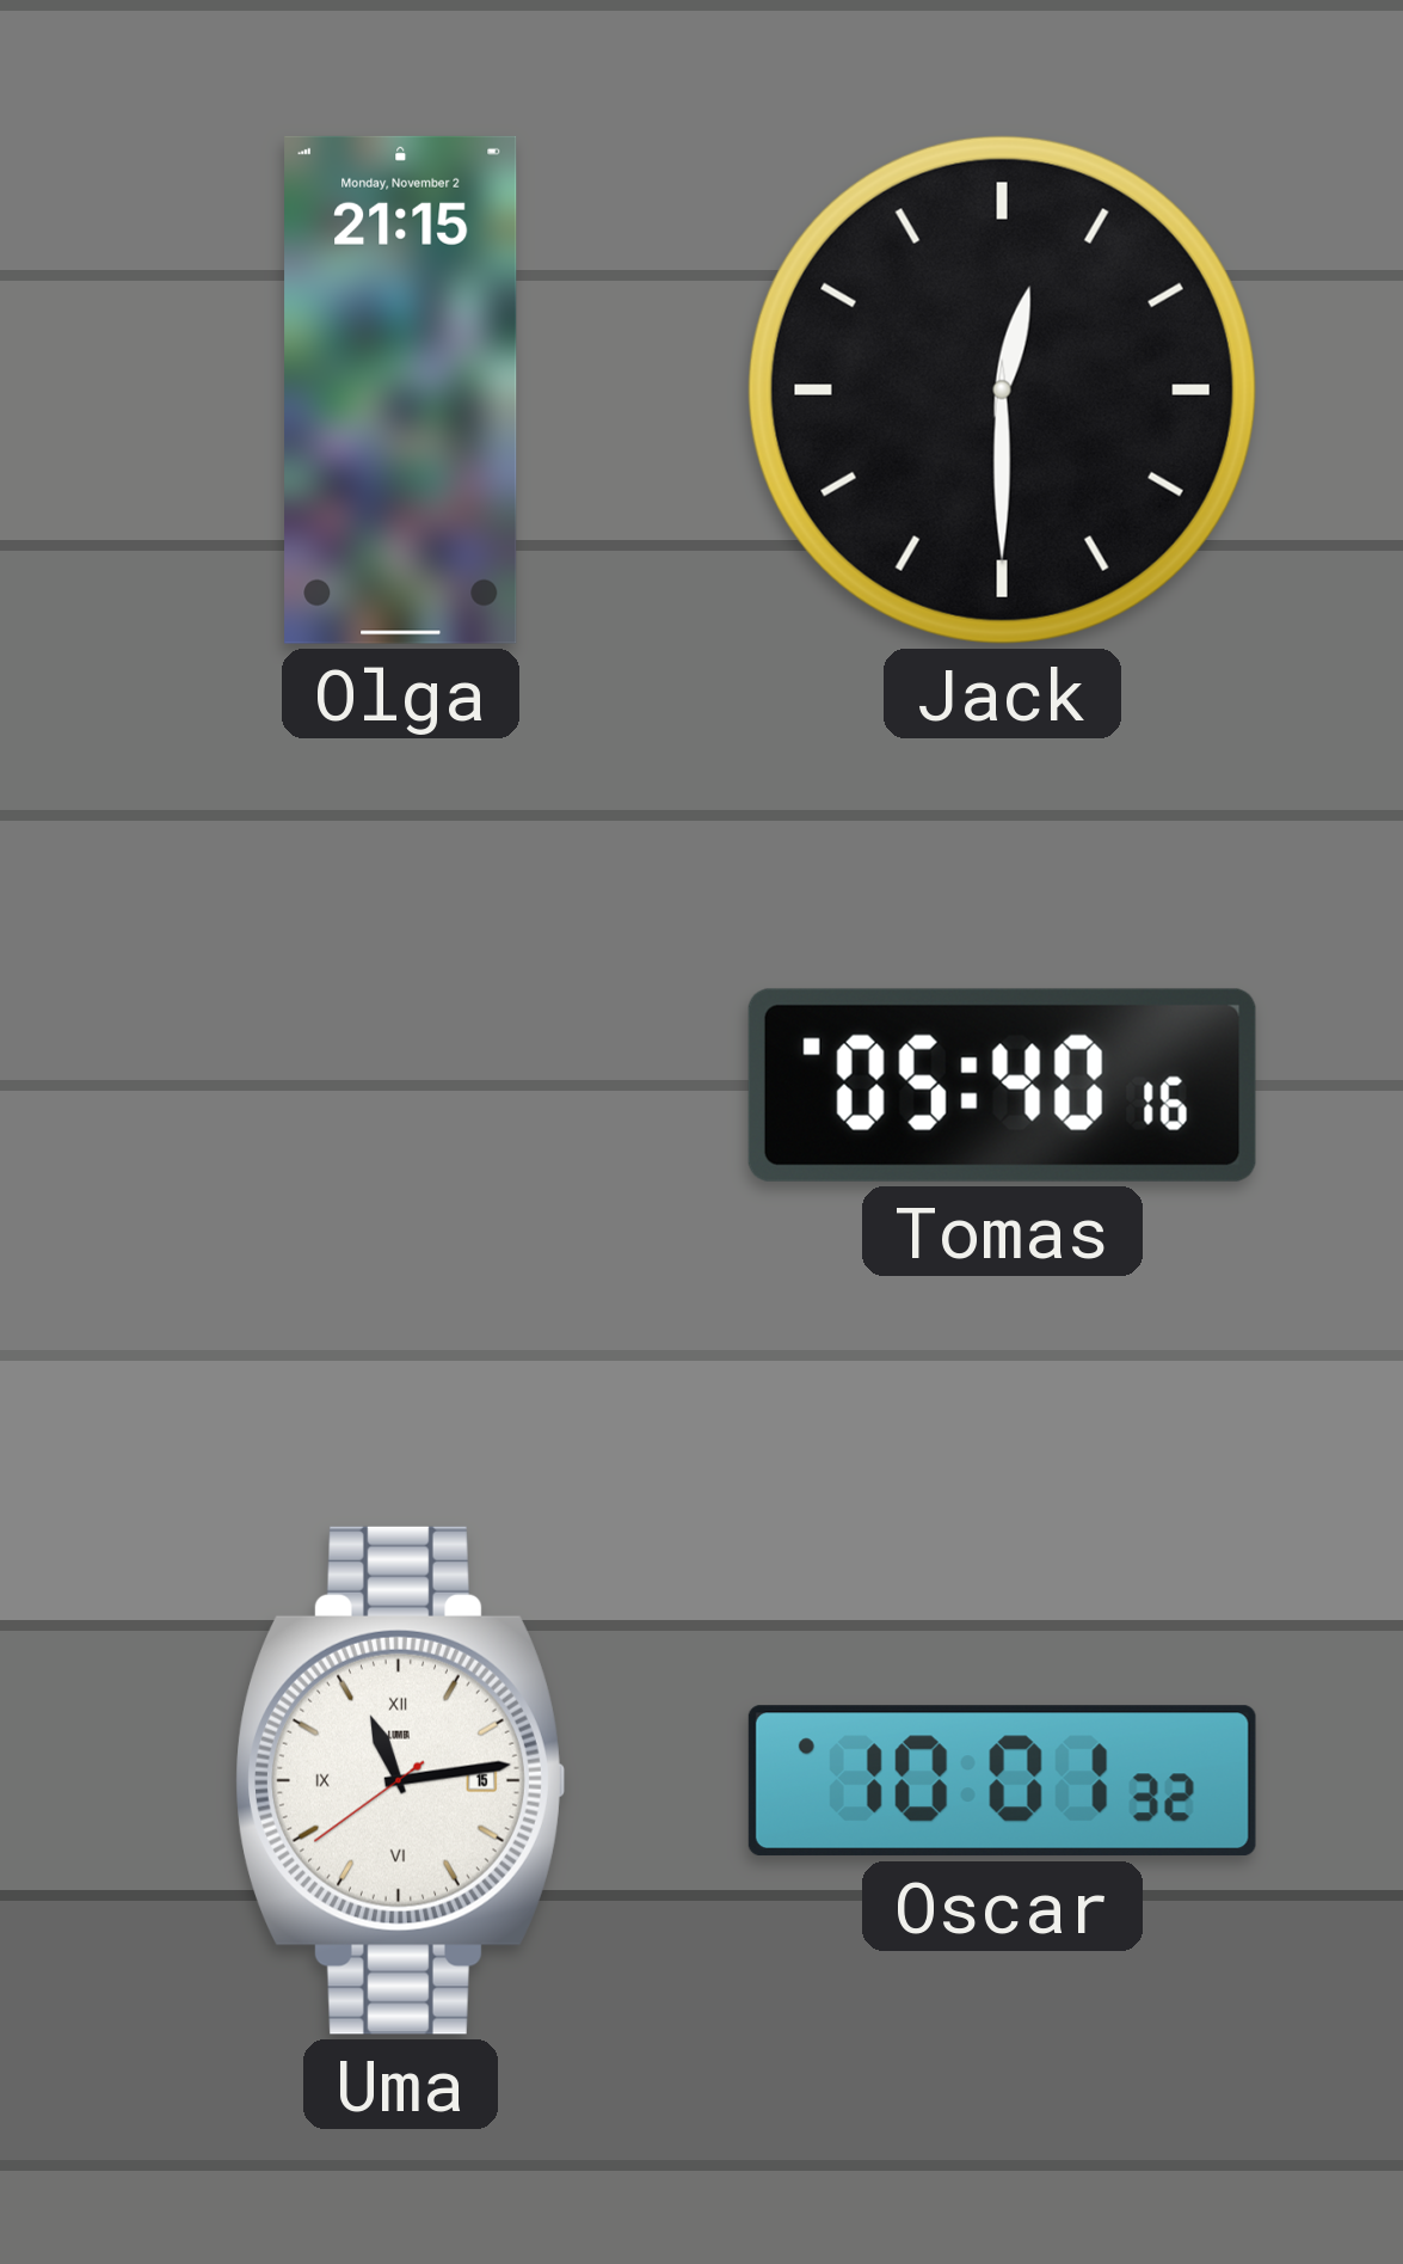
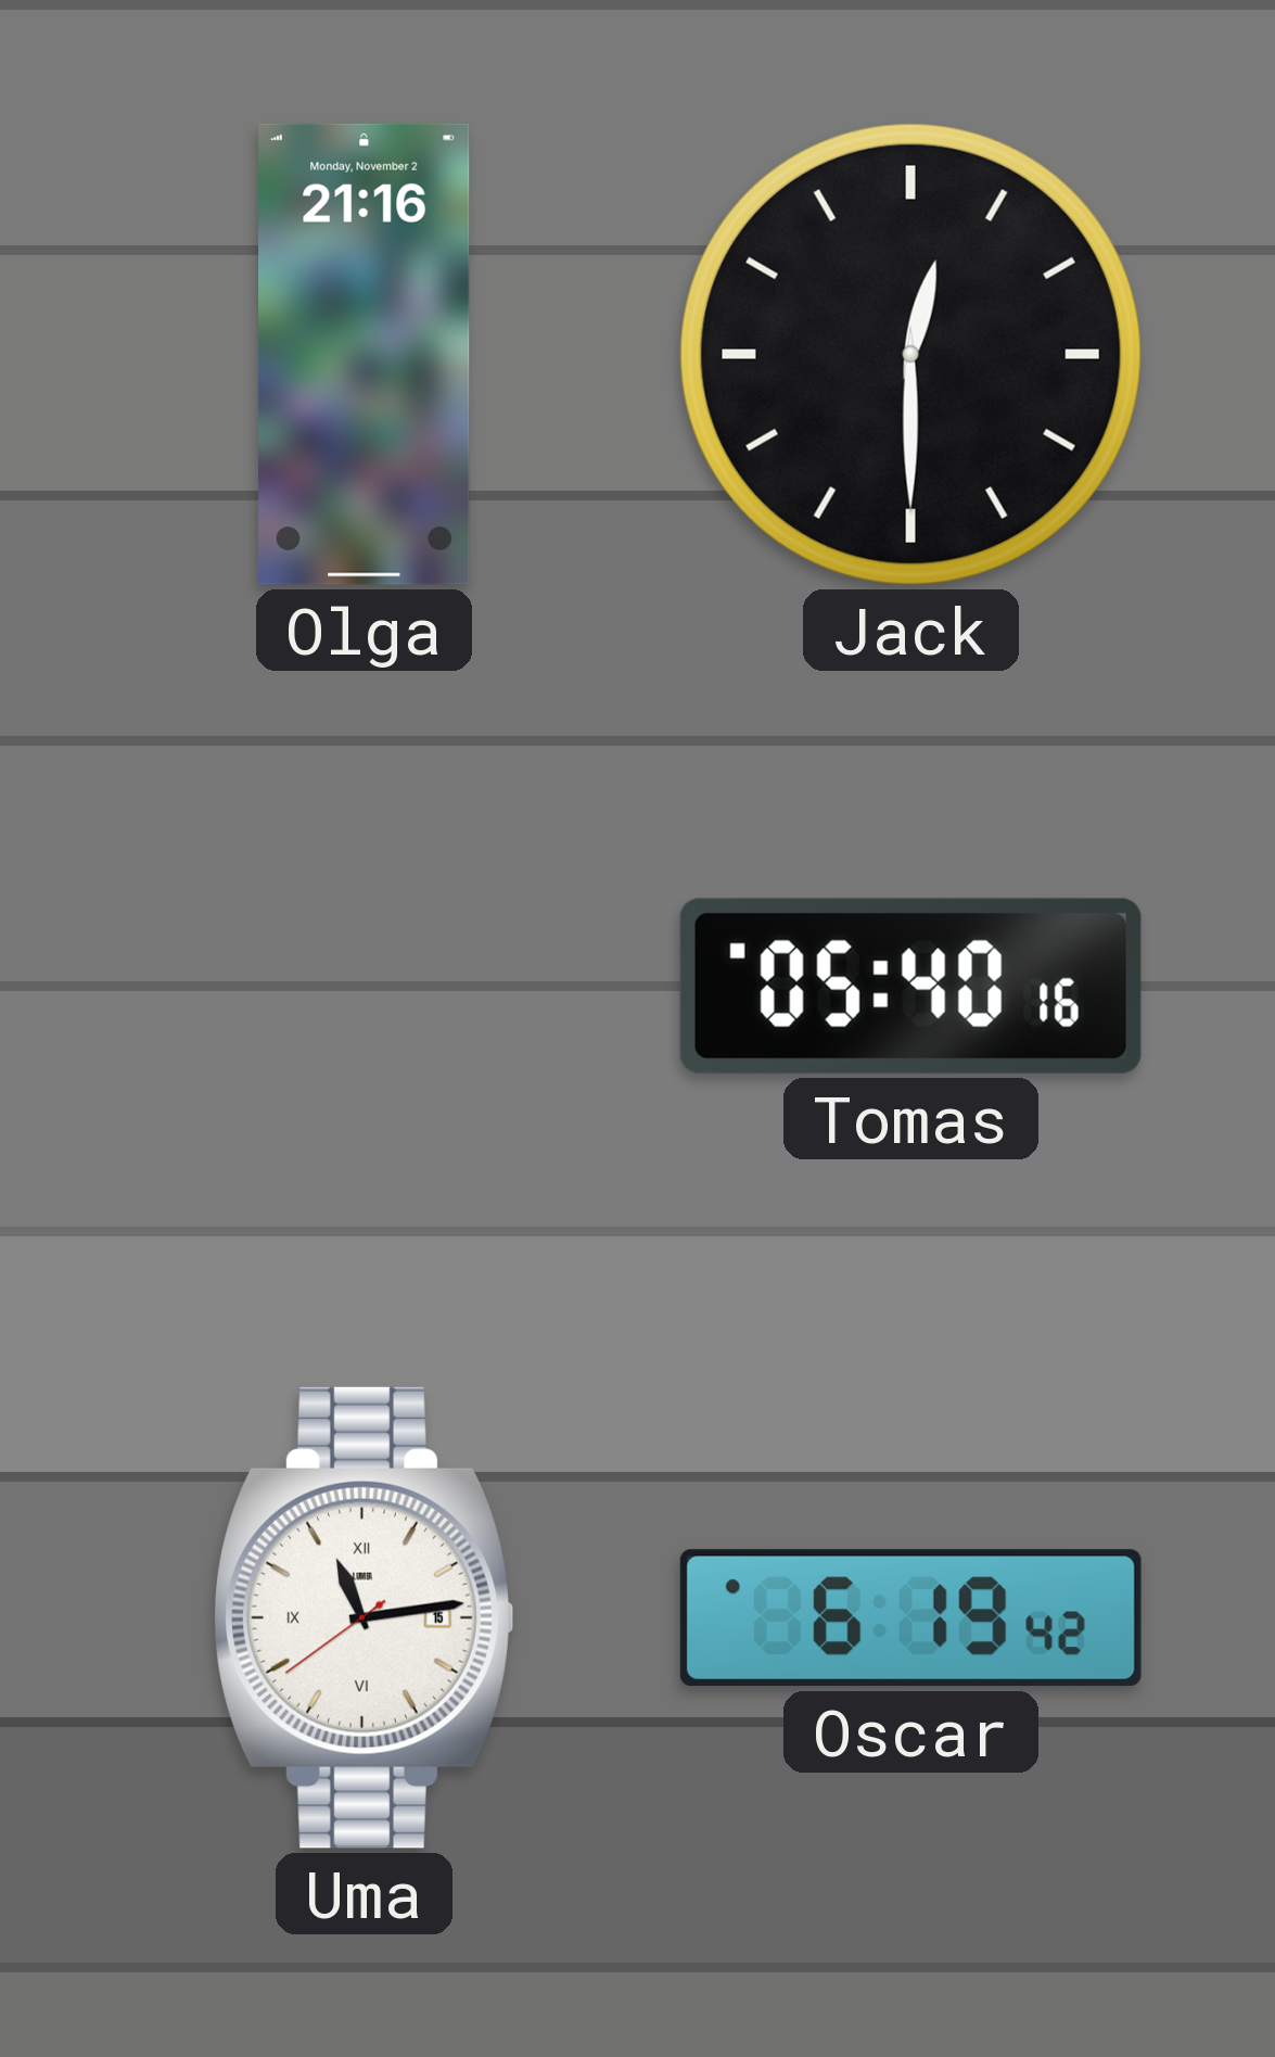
Olga: 21:15 -> 21:16
Oscar: 10:01 -> 6:19
